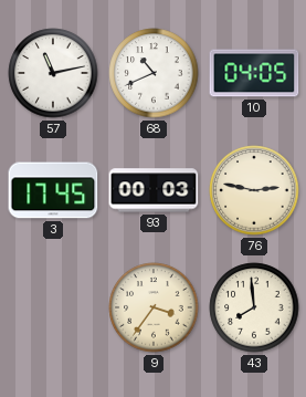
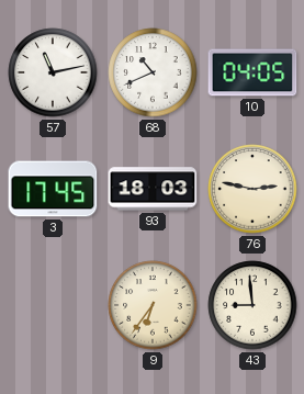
93: 00:03 -> 18:03
9: 3:36 -> 6:36
43: 7:59 -> 8:59
